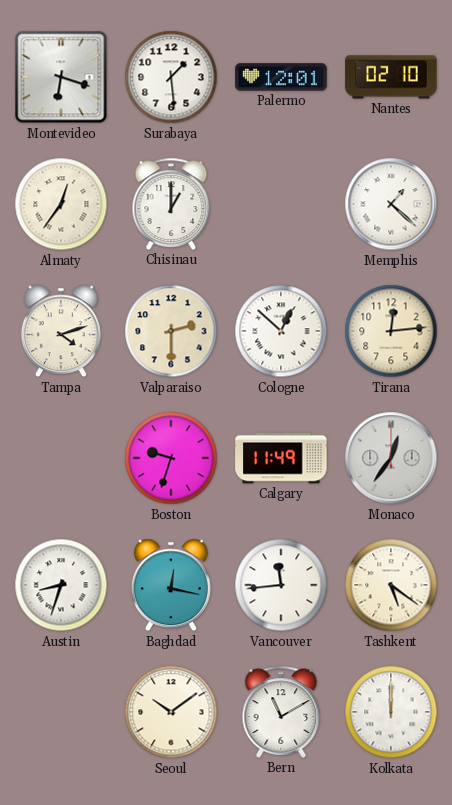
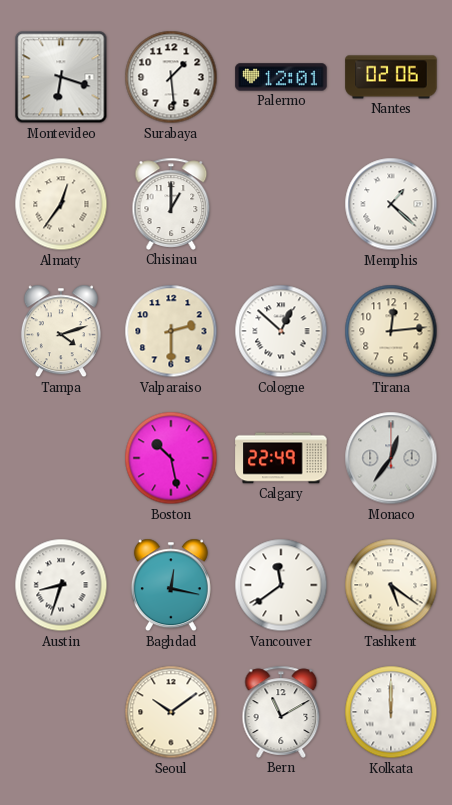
Nantes: 02:10 -> 02:06
Boston: 9:33 -> 10:28
Calgary: 11:49 -> 22:49
Vancouver: 11:44 -> 11:39
